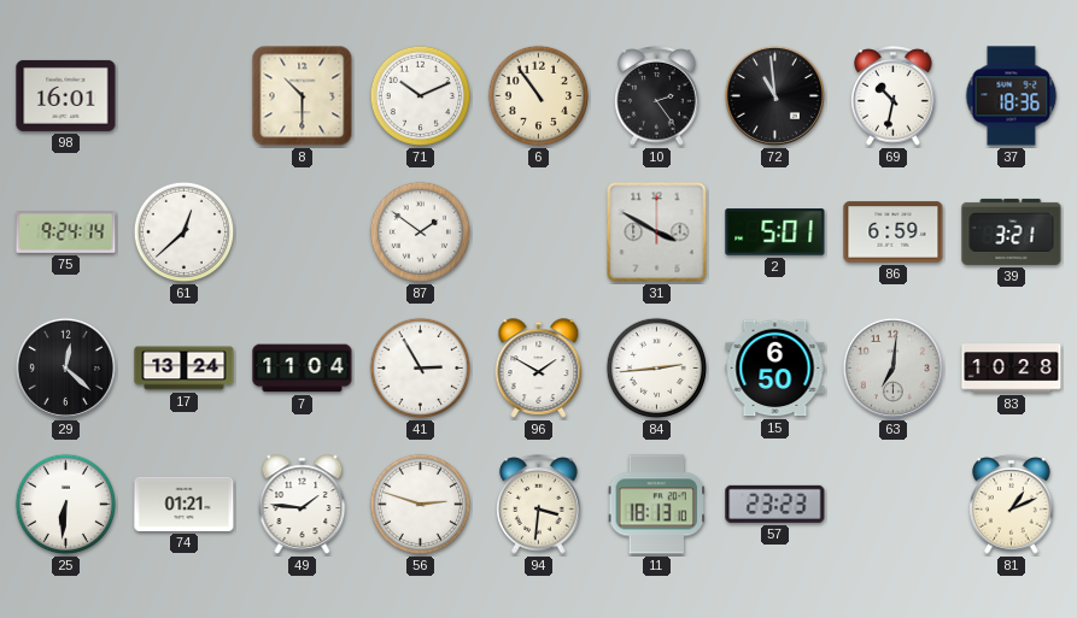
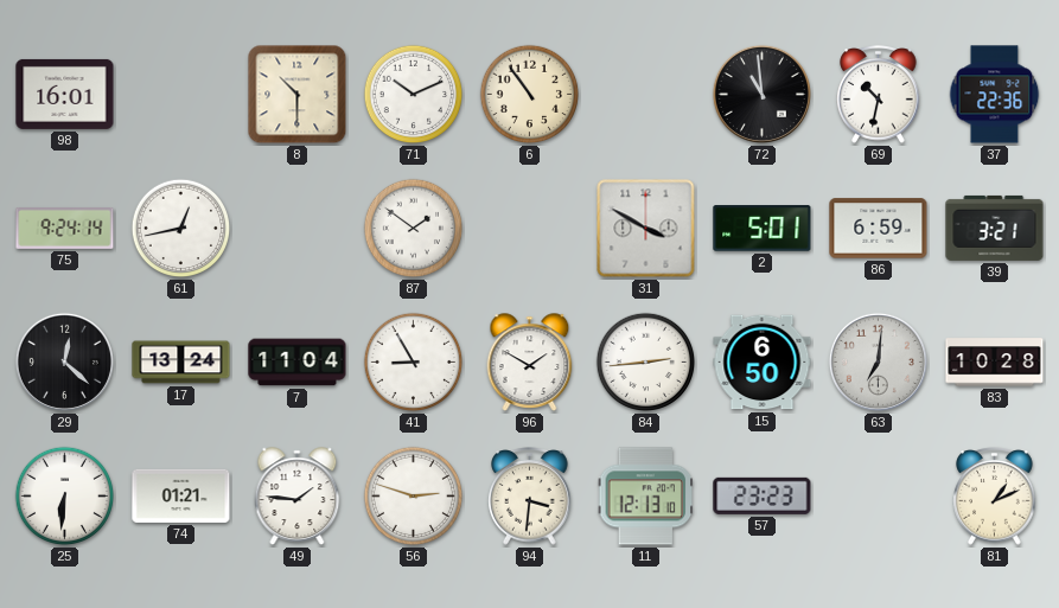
10: 2:24 -> none
37: 18:36 -> 22:36
61: 12:38 -> 12:43
41: 2:55 -> 8:55
11: 18:13 -> 12:13
